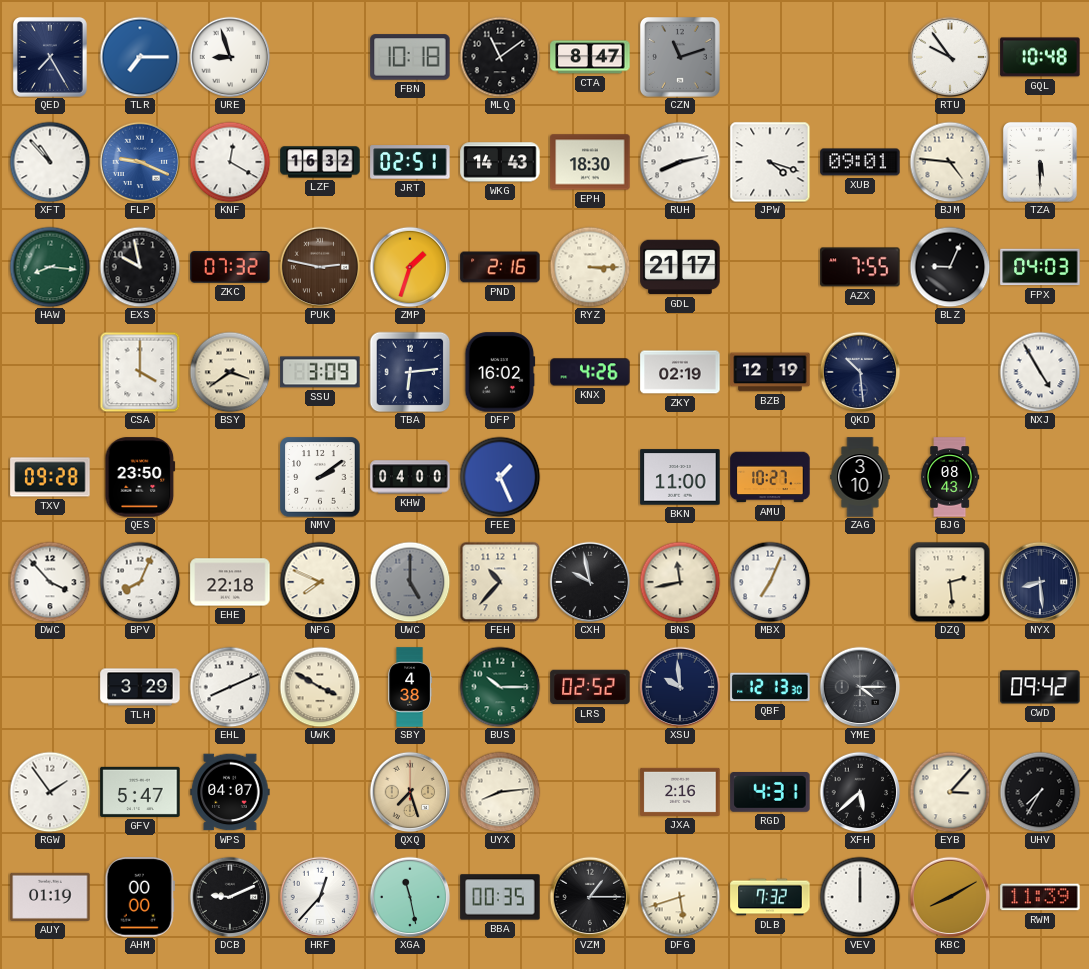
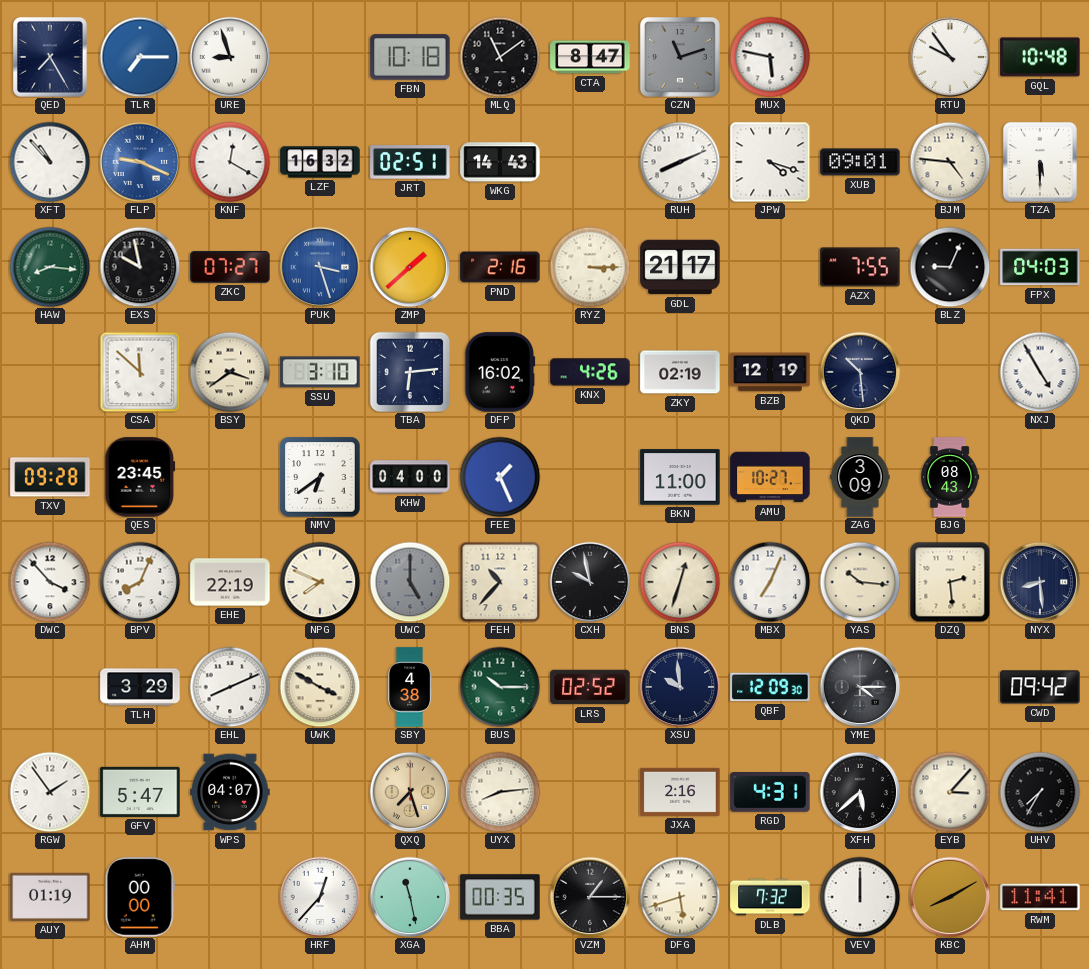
MUX: none -> 5:47
EPH: 18:30 -> none
RUH: 8:13 -> 8:11
ZKC: 07:32 -> 07:27
PUK: 2:47 -> 3:27
PUK dial: brown -> blue
ZMP: 1:33 -> 1:38
CSA: 4:00 -> 11:52
SSU: 3:09 -> 3:10
QES: 23:50 -> 23:45
NMV: 2:09 -> 6:39
ZAG: 3:10 -> 3:09
EHE: 22:18 -> 22:19
BNS: 11:43 -> 12:33
YAS: none -> 10:16
QBF: 12:13 -> 12:09
DCB: 9:11 -> none
RWM: 11:39 -> 11:41
